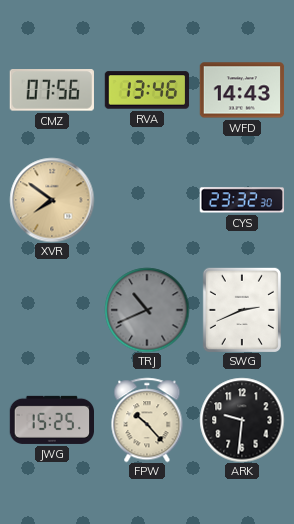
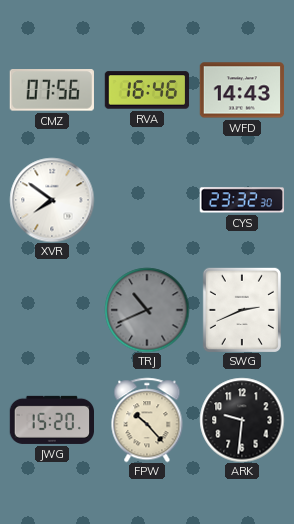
RVA: 13:46 -> 16:46
XVR dial: champagne -> white
JWG: 15:25 -> 15:20
